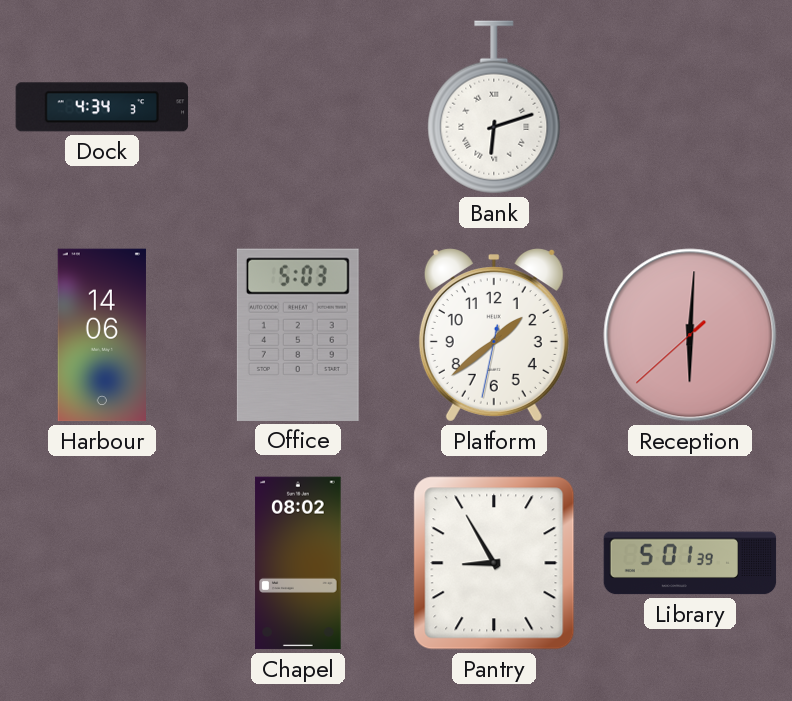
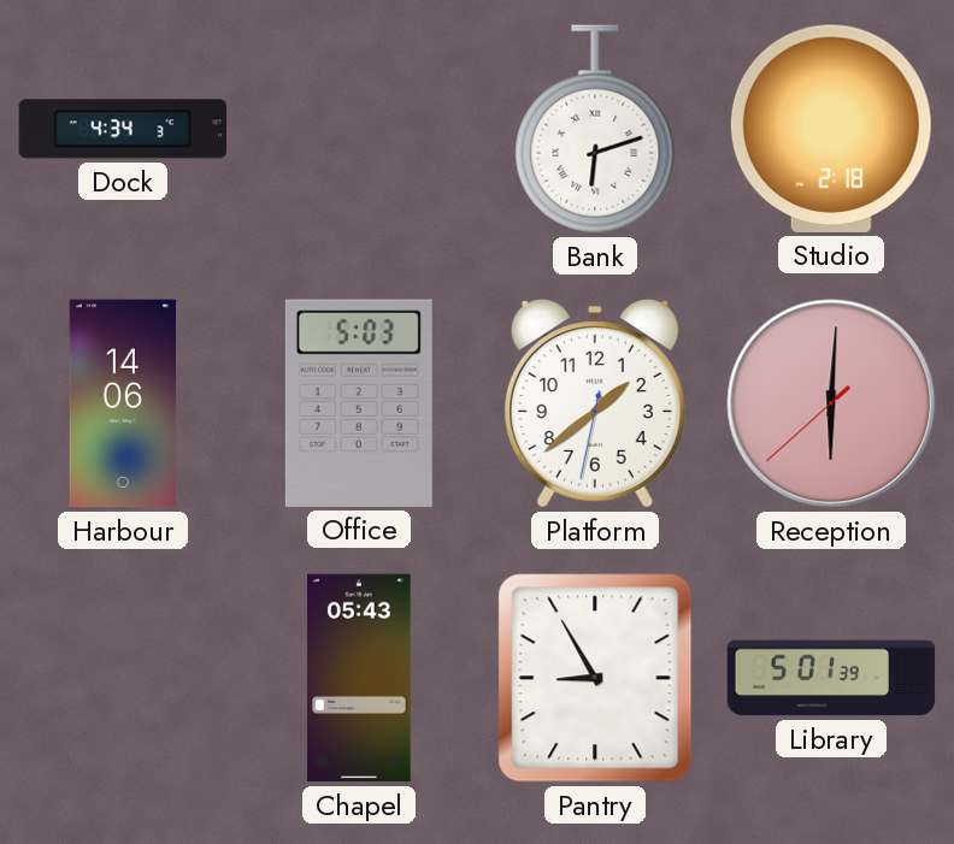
Studio: none -> 2:18
Chapel: 08:02 -> 05:43
